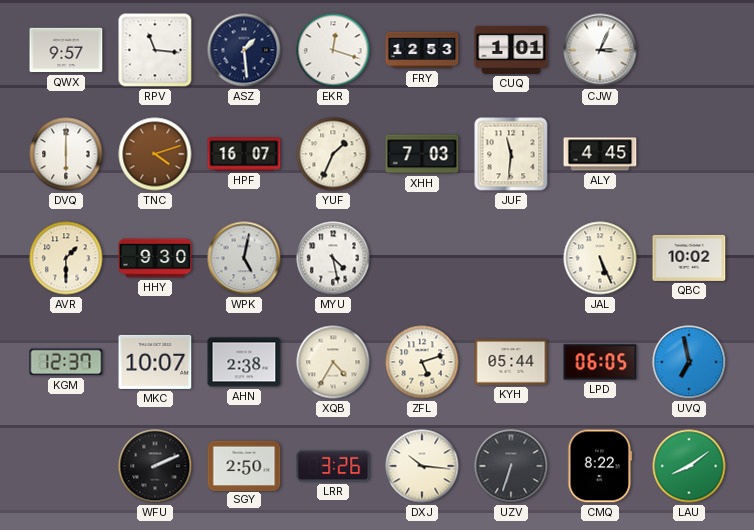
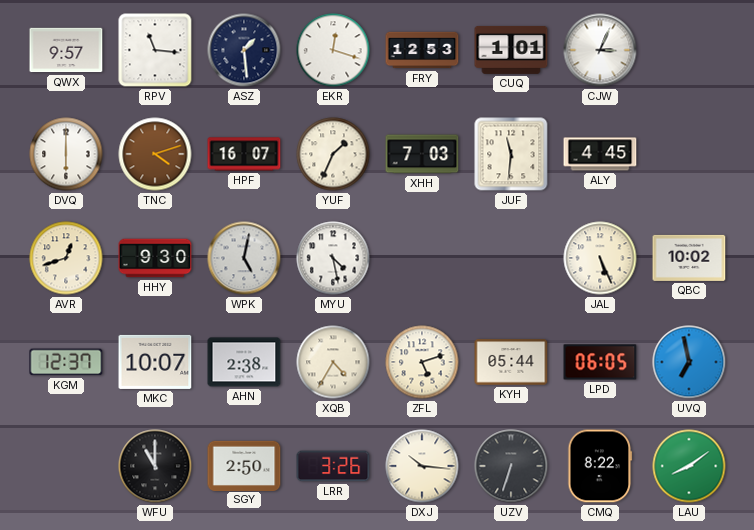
AVR: 1:30 -> 12:42
WFU: 2:11 -> 11:00
